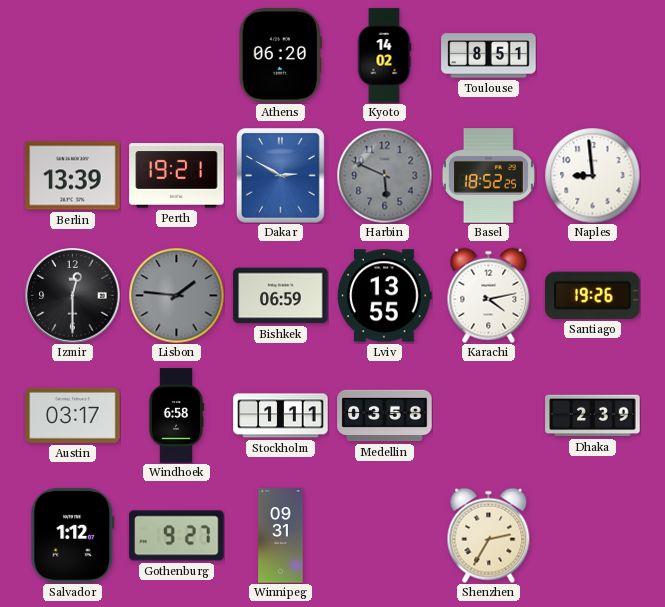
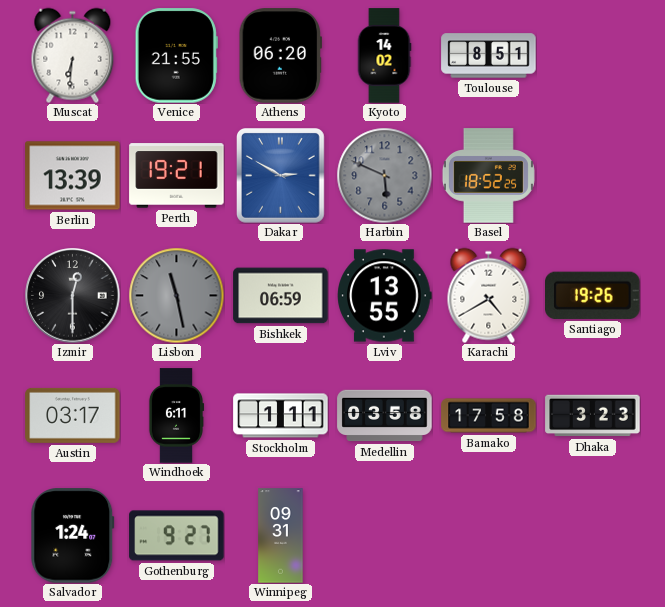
Muscat: none -> 6:31
Venice: none -> 21:55
Naples: 8:59 -> none
Lisbon: 1:46 -> 11:28
Karachi: 4:13 -> 4:40
Windhoek: 6:58 -> 6:11
Bamako: none -> 17:58
Dhaka: 2:39 -> 3:23
Salvador: 1:12 -> 1:24
Shenzhen: 2:35 -> none
